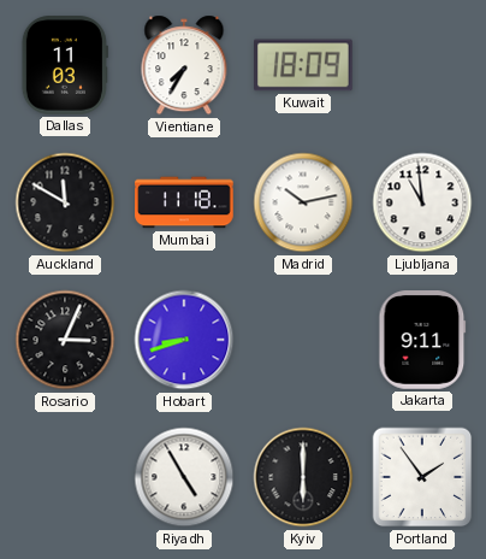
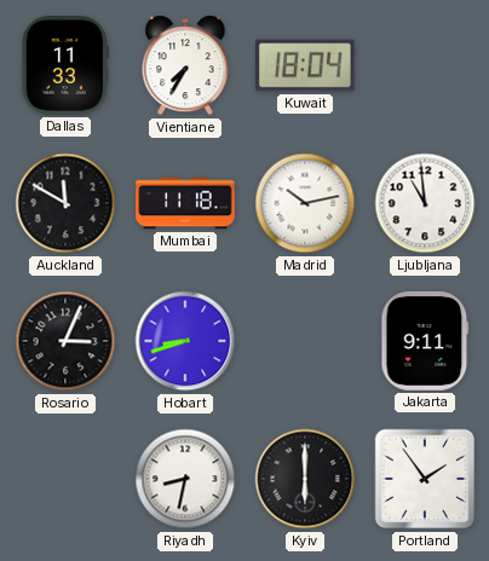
Dallas: 11:03 -> 11:33
Kuwait: 18:09 -> 18:04
Riyadh: 4:55 -> 8:32
